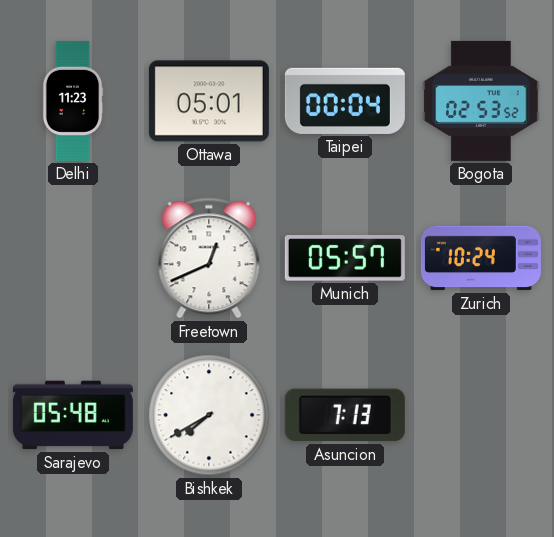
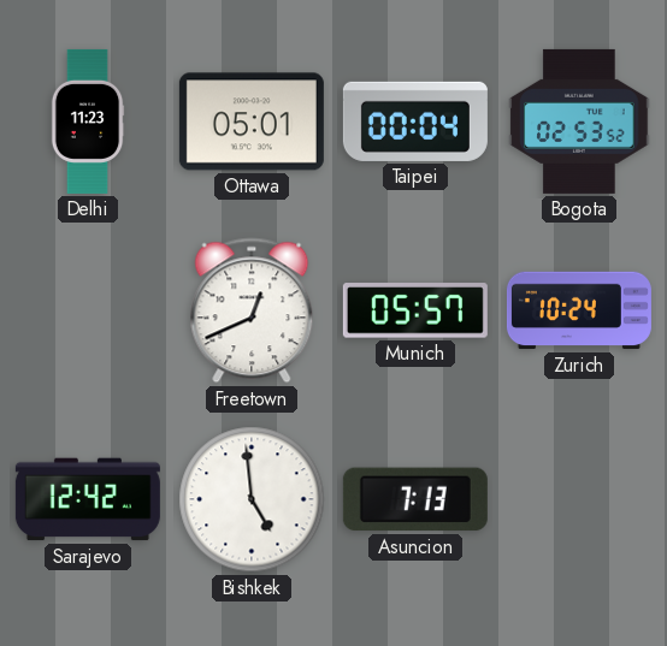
Sarajevo: 05:48 -> 12:42
Bishkek: 7:40 -> 4:59
